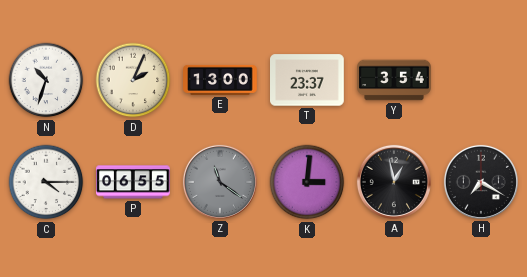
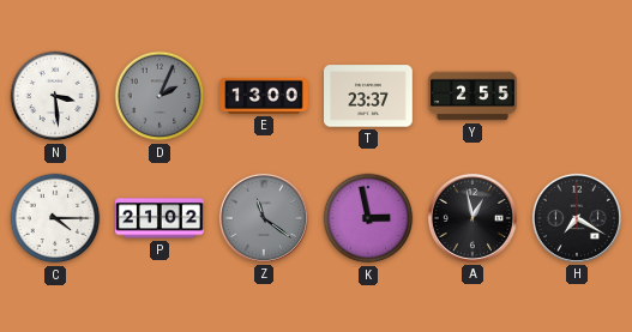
N: 10:33 -> 3:29
D dial: cream -> grey
Y: 3:54 -> 2:55
P: 06:55 -> 21:02
K: 3:01 -> 2:58
